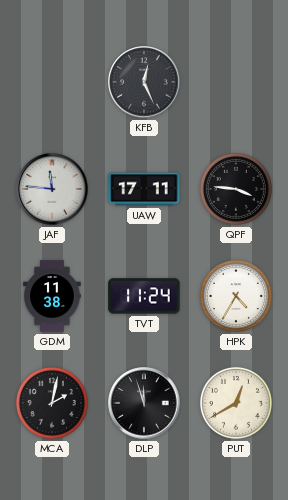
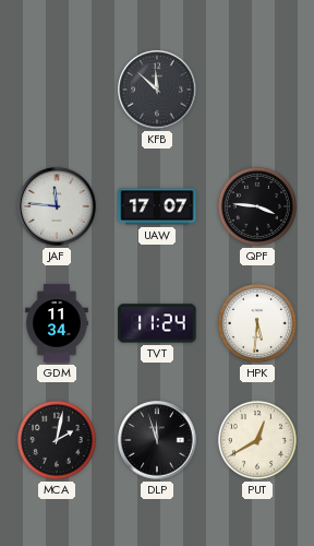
KFB: 12:26 -> 11:52
UAW: 17:11 -> 17:07
GDM: 11:38 -> 11:34
HPK: 4:35 -> 5:31
